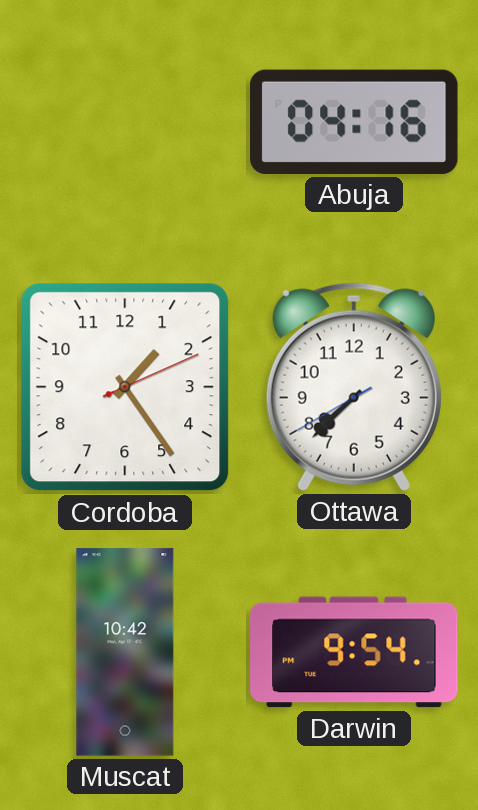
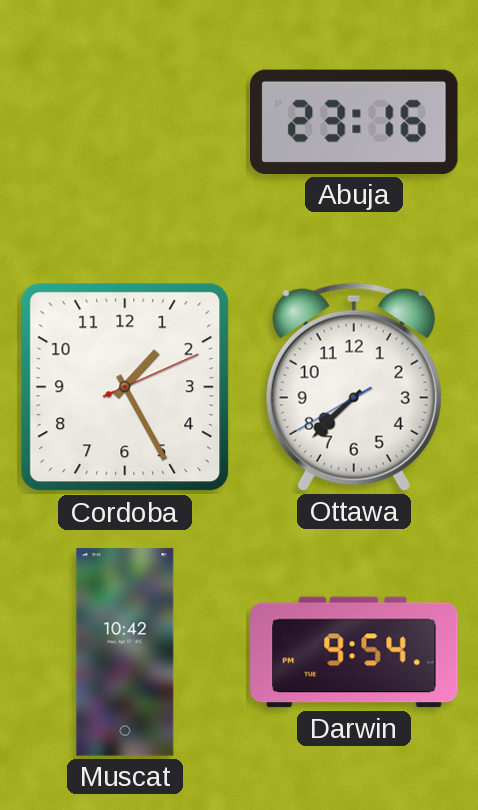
Abuja: 04:16 -> 23:16
Cordoba: 1:24 -> 1:25
